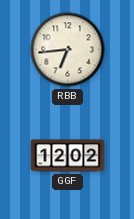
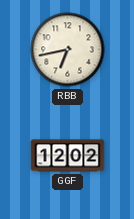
RBB: 6:44 -> 6:43
